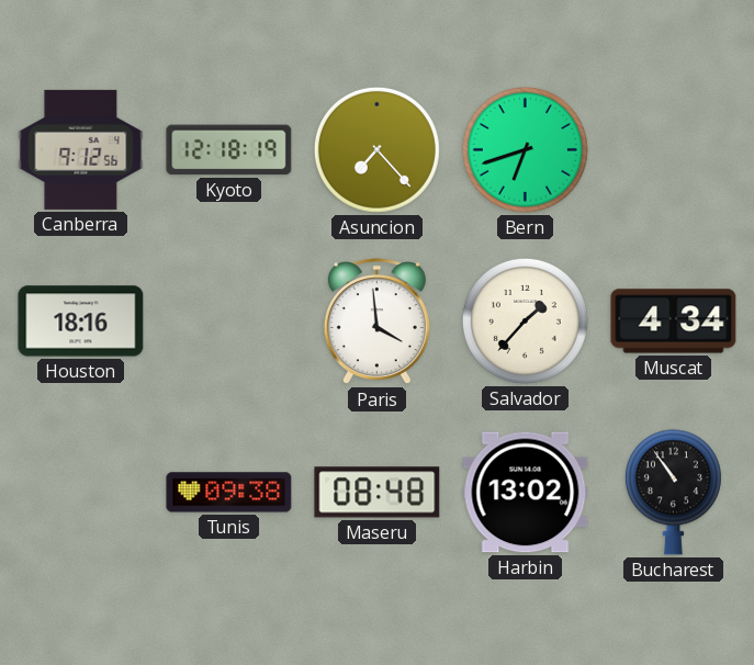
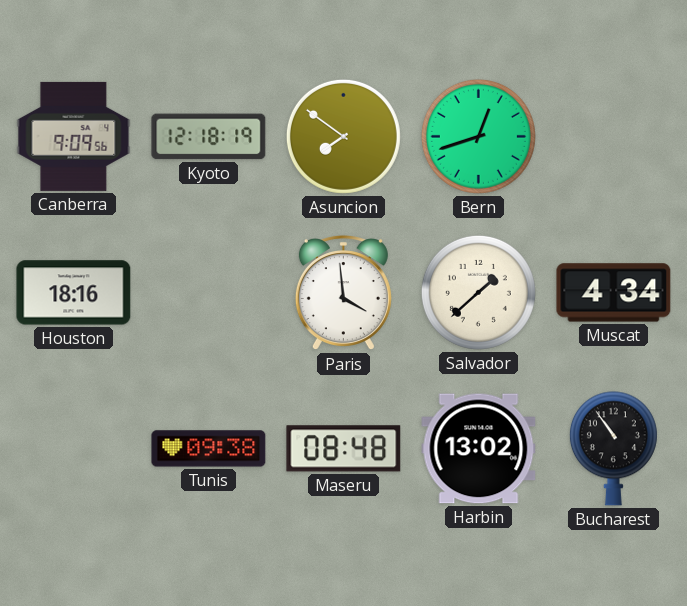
Canberra: 9:12 -> 9:09
Asuncion: 7:23 -> 7:51
Bern: 6:42 -> 12:42
Salvador: 1:37 -> 1:38
